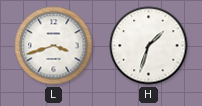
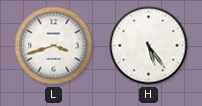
H: 1:33 -> 5:24
